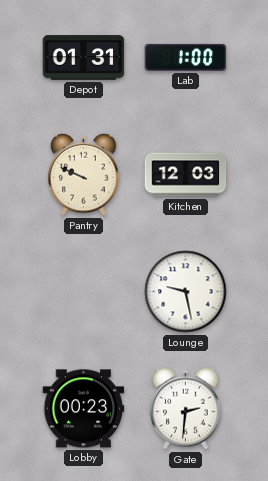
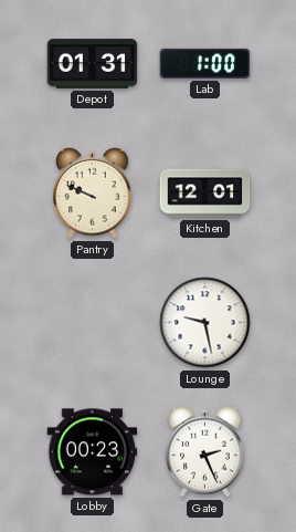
Kitchen: 12:03 -> 12:01
Gate: 2:31 -> 2:26
